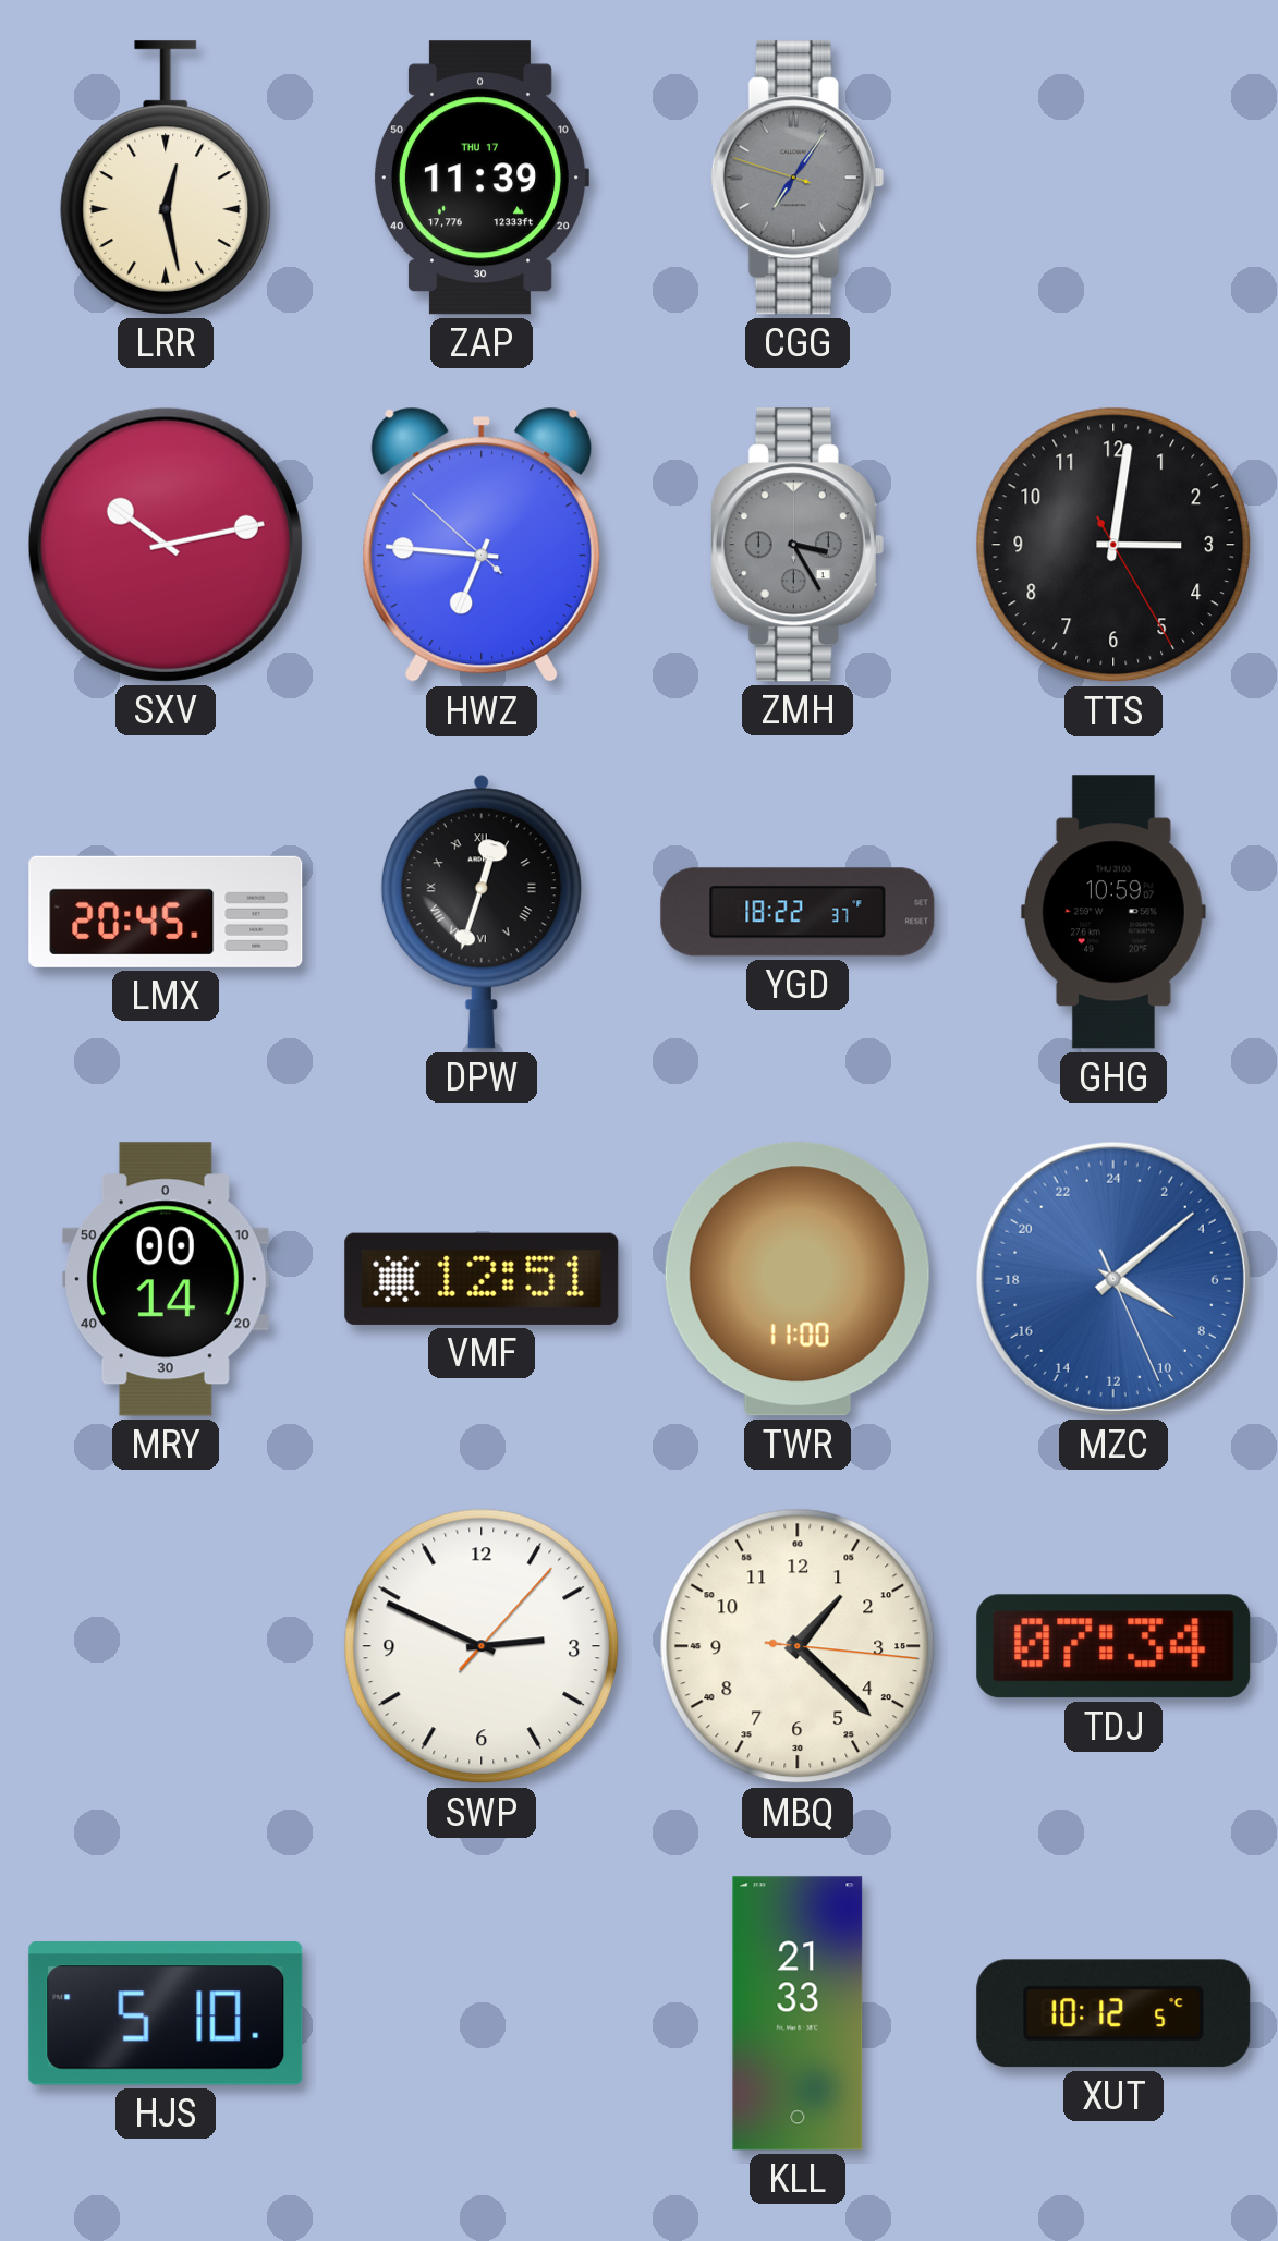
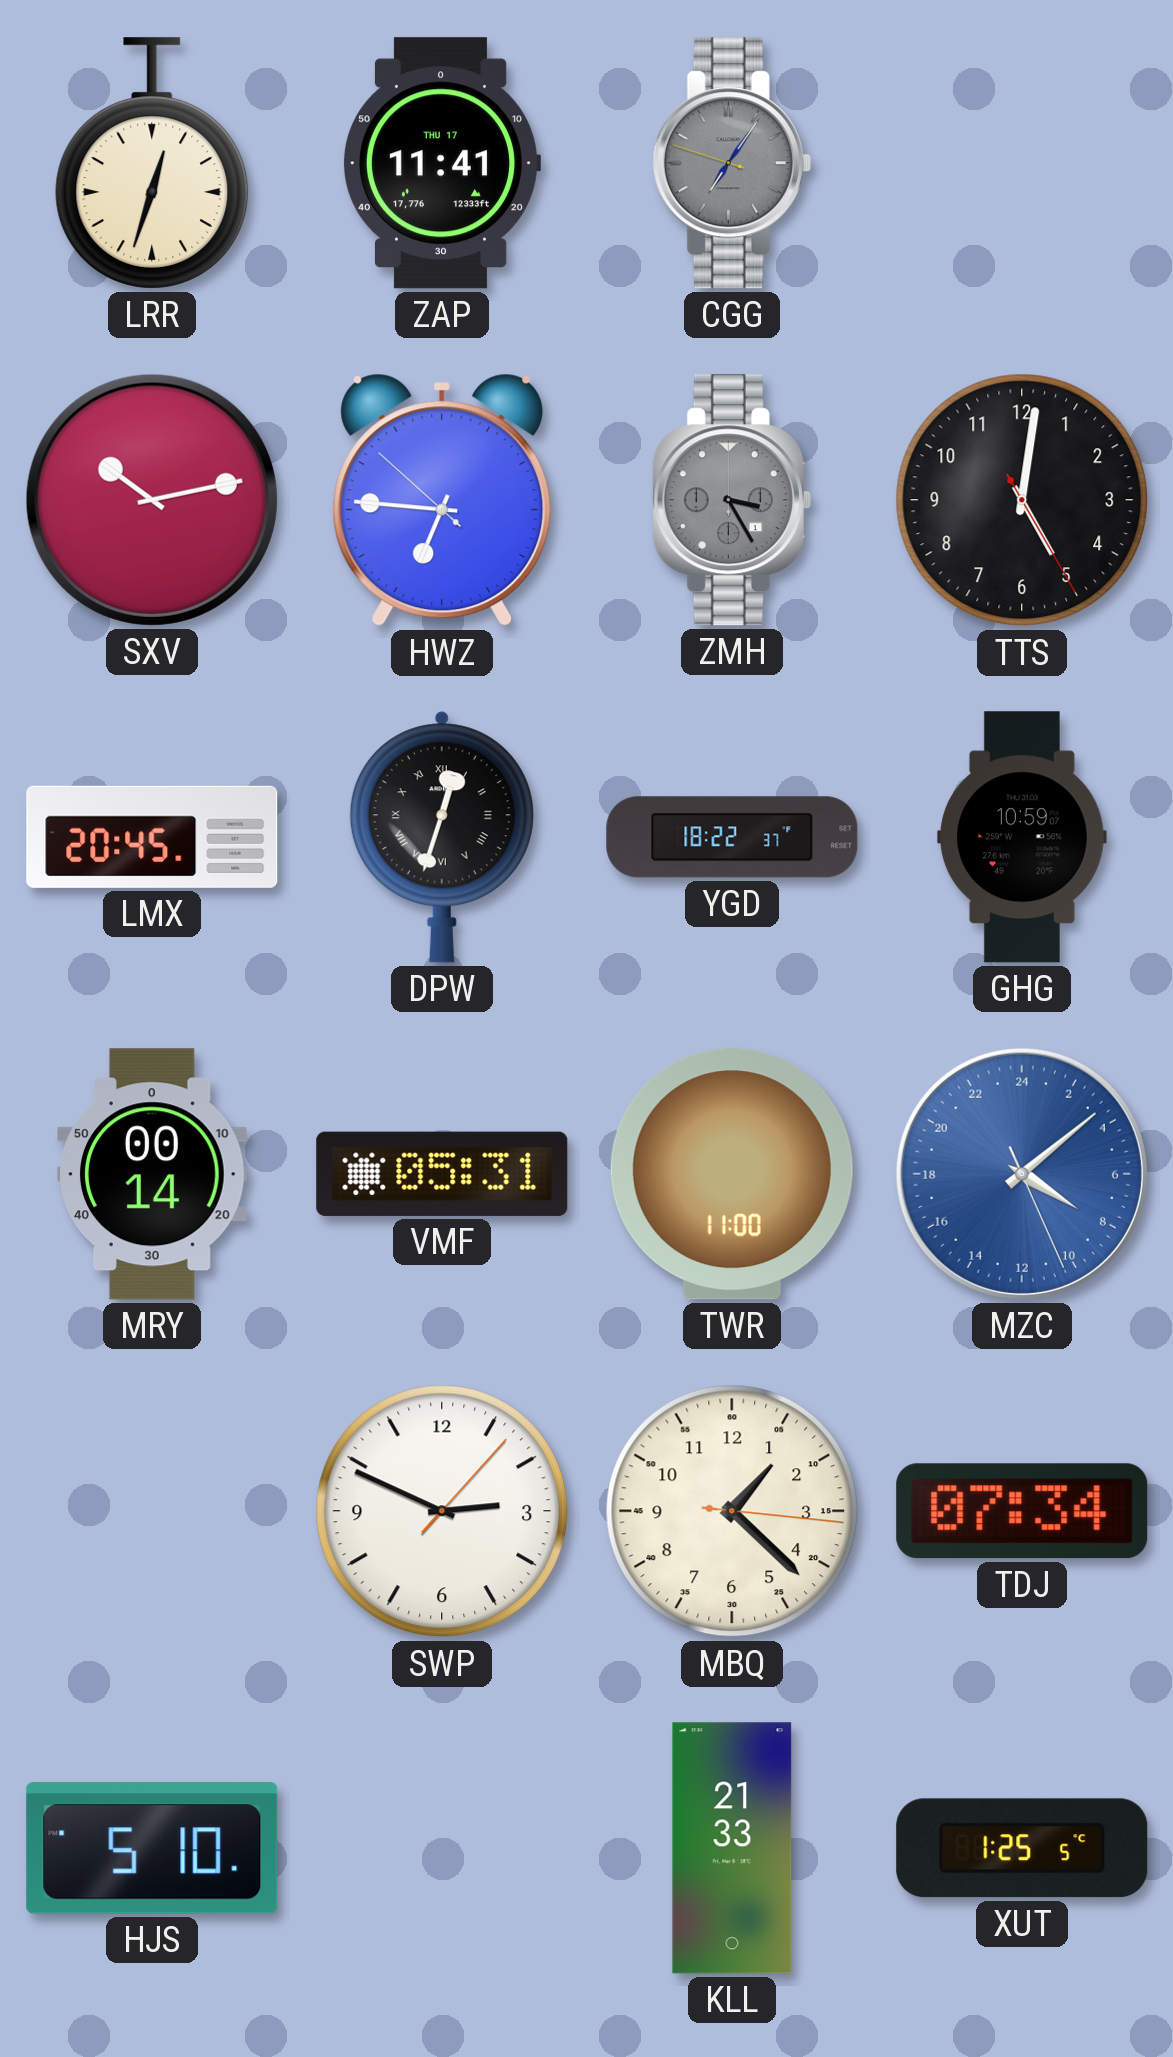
LRR: 12:28 -> 12:33
ZAP: 11:39 -> 11:41
TTS: 3:01 -> 5:01
VMF: 12:51 -> 05:31
XUT: 10:12 -> 1:25
